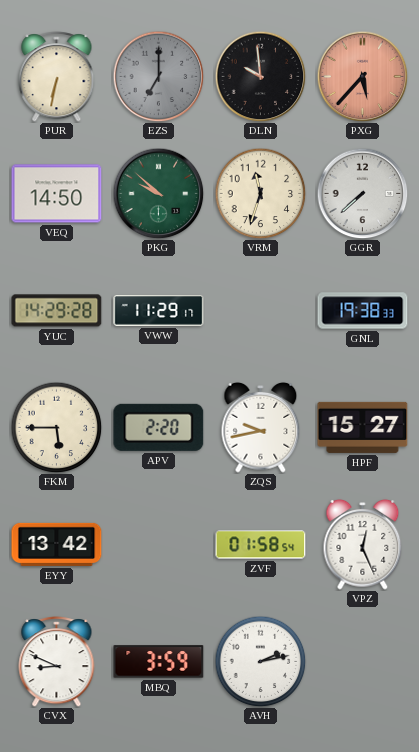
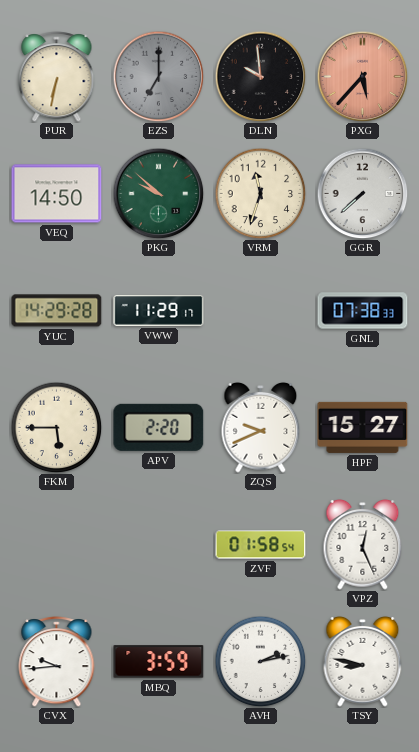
GNL: 19:38 -> 07:38
ZQS: 9:43 -> 9:41
EYY: 13:42 -> none
CVX: 8:49 -> 9:44
TSY: none -> 8:47
